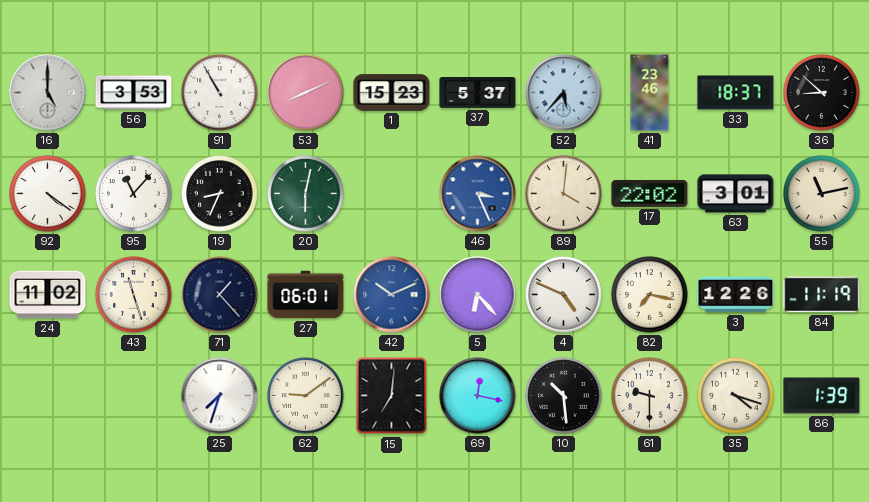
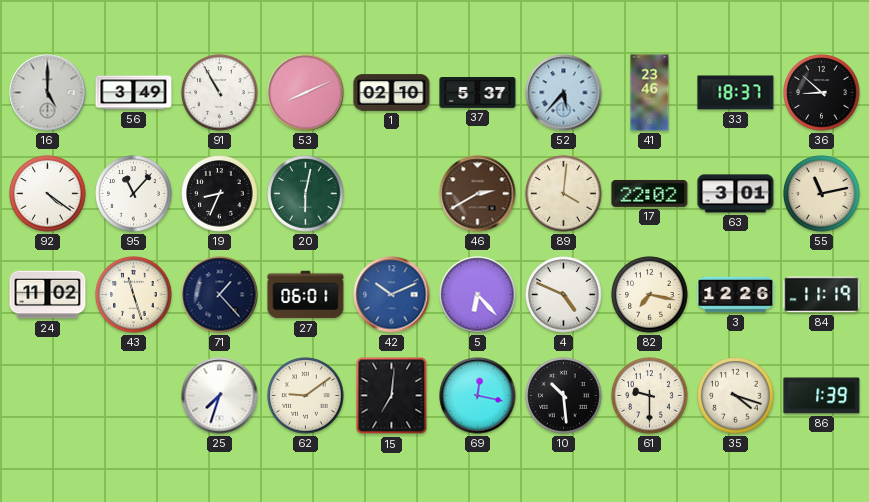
56: 3:53 -> 3:49
1: 15:23 -> 02:10
46: 3:26 -> 2:40
46 dial: blue -> brown
